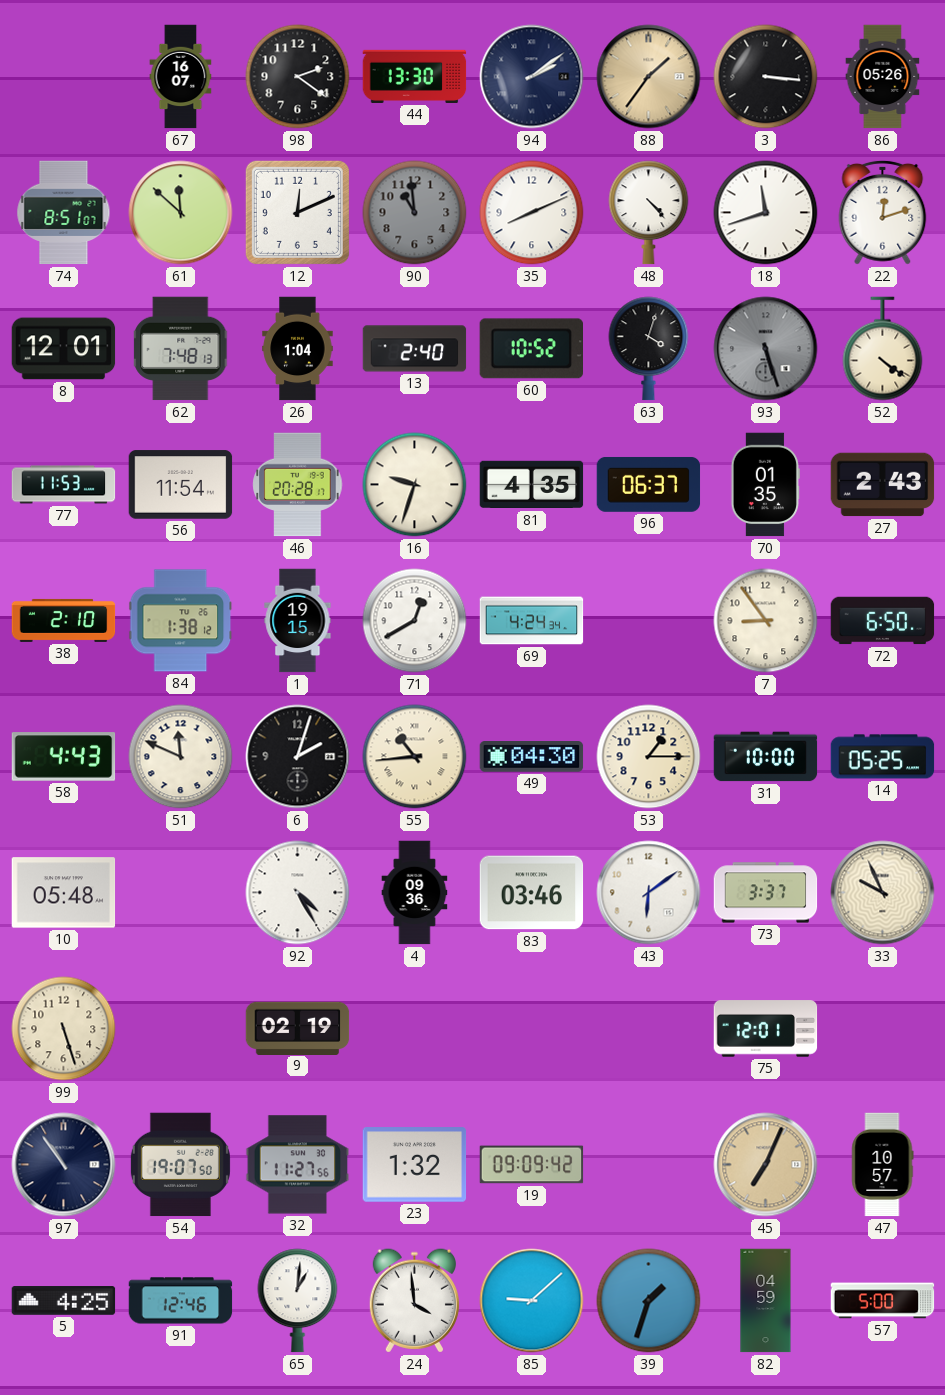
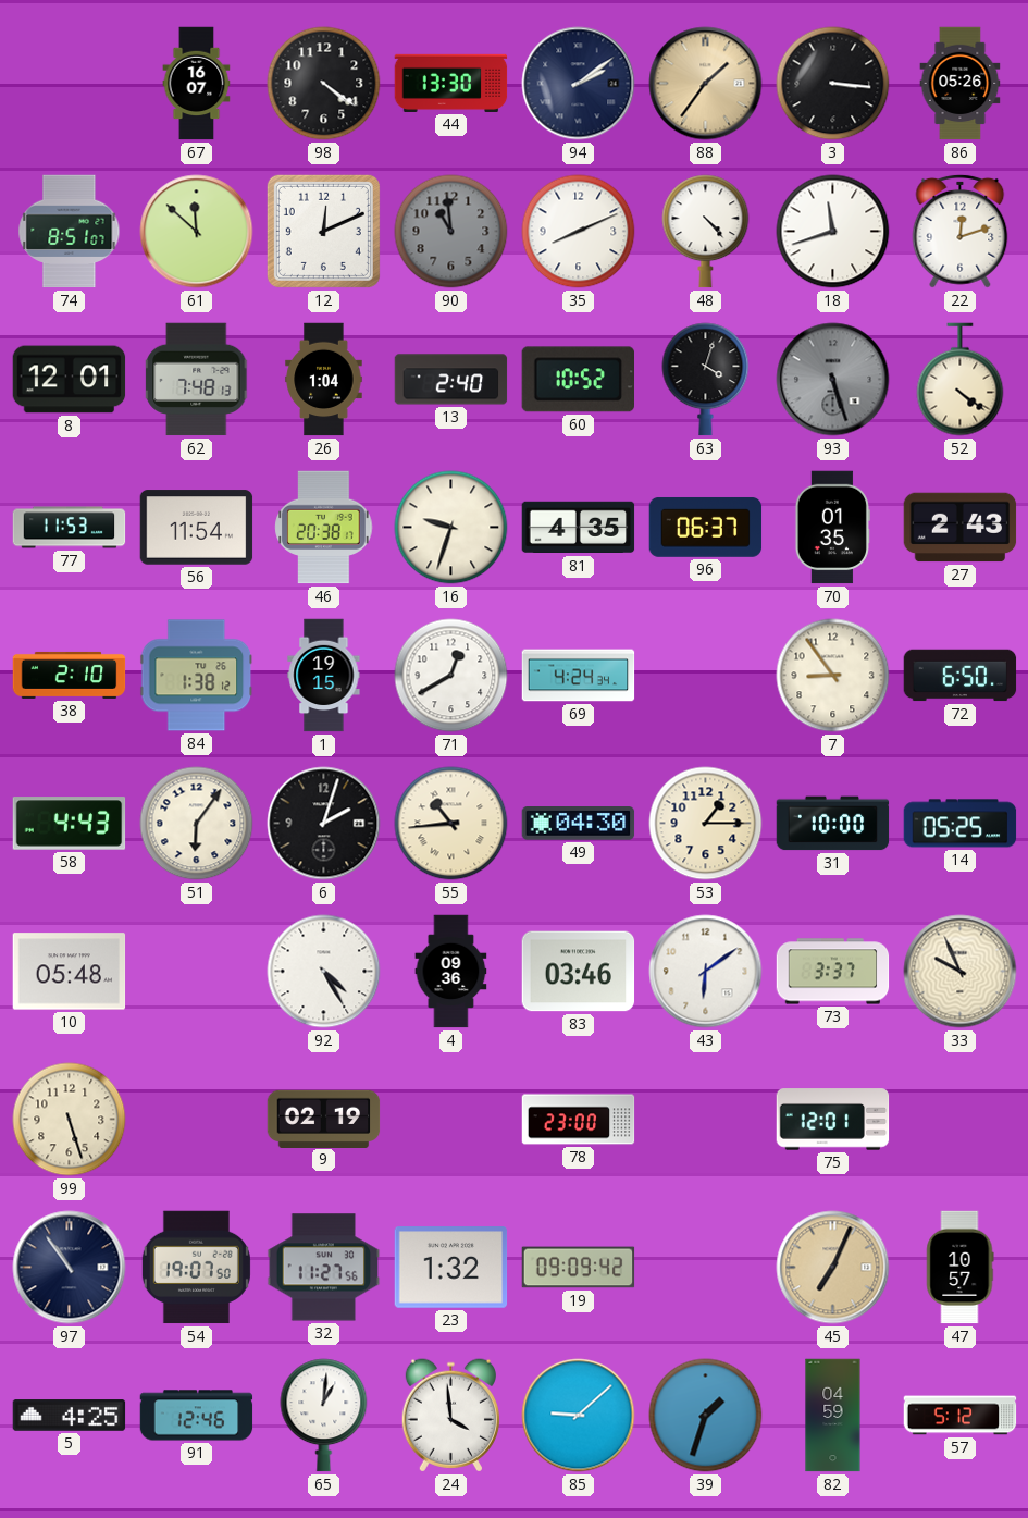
98: 2:21 -> 4:21
46: 20:28 -> 20:38
51: 11:49 -> 6:06
78: none -> 23:00
57: 5:00 -> 5:12
